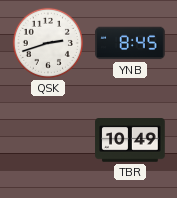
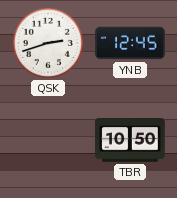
YNB: 8:45 -> 12:45
TBR: 10:49 -> 10:50
